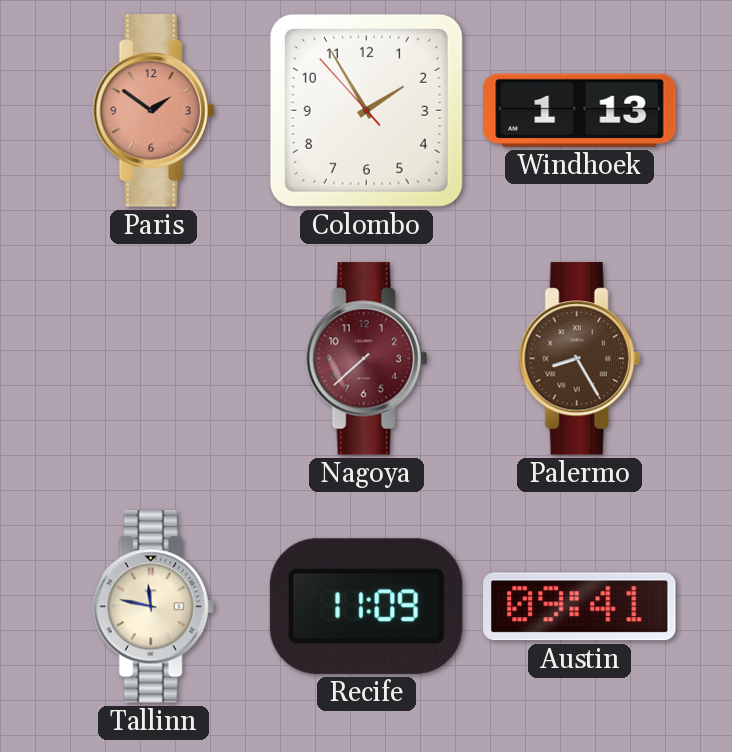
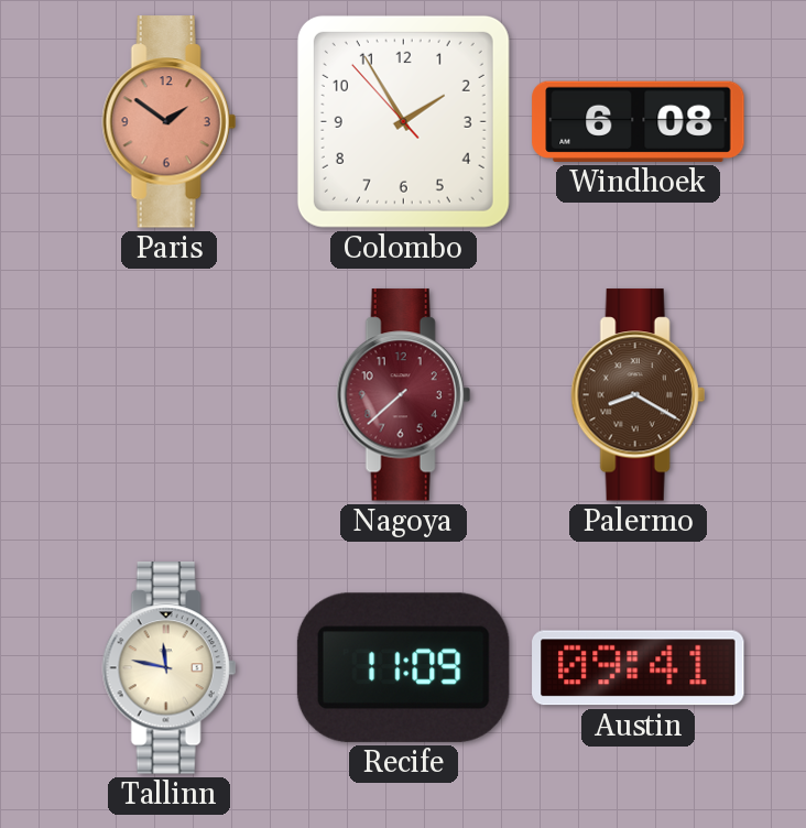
Windhoek: 1:13 -> 6:08
Palermo: 8:25 -> 8:20
